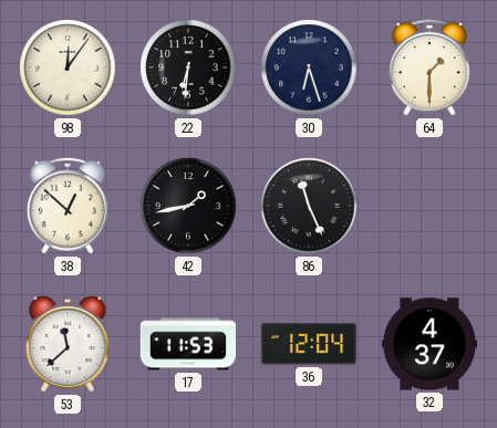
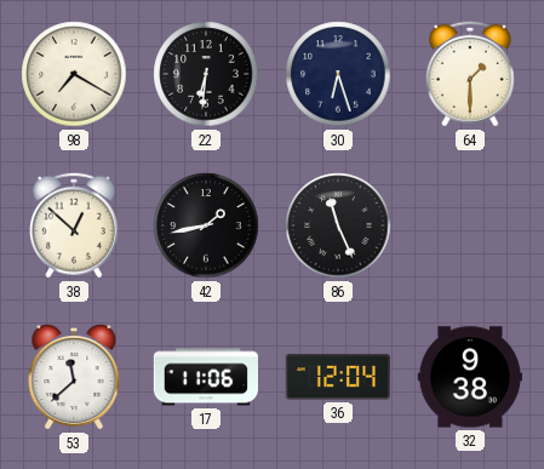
98: 12:06 -> 7:20
17: 11:53 -> 11:06
32: 4:37 -> 9:38
